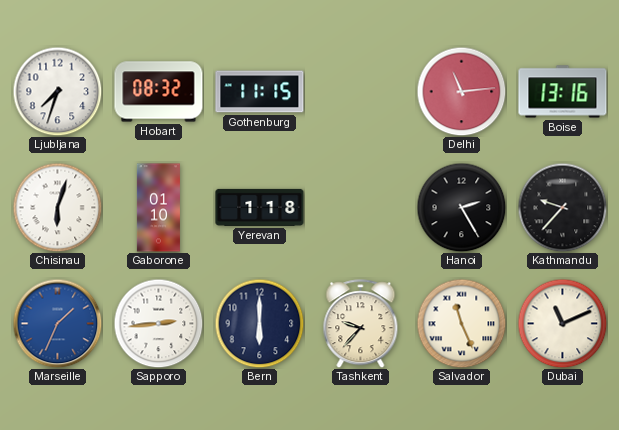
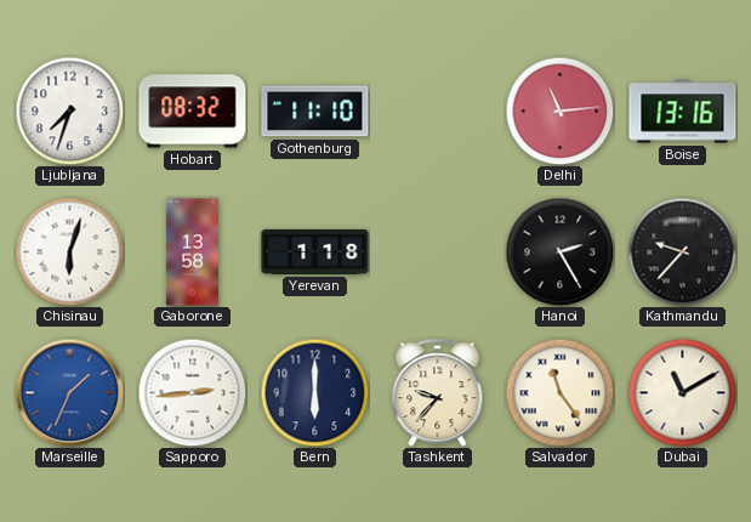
Gothenburg: 11:15 -> 11:10
Gaborone: 01:10 -> 13:58
Salvador: 11:26 -> 11:24
Dubai: 11:11 -> 11:10
